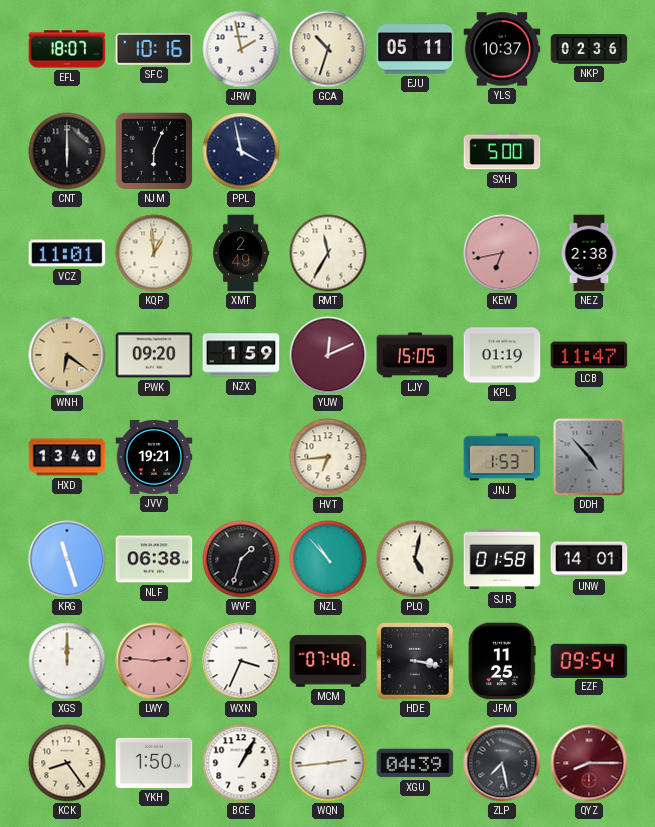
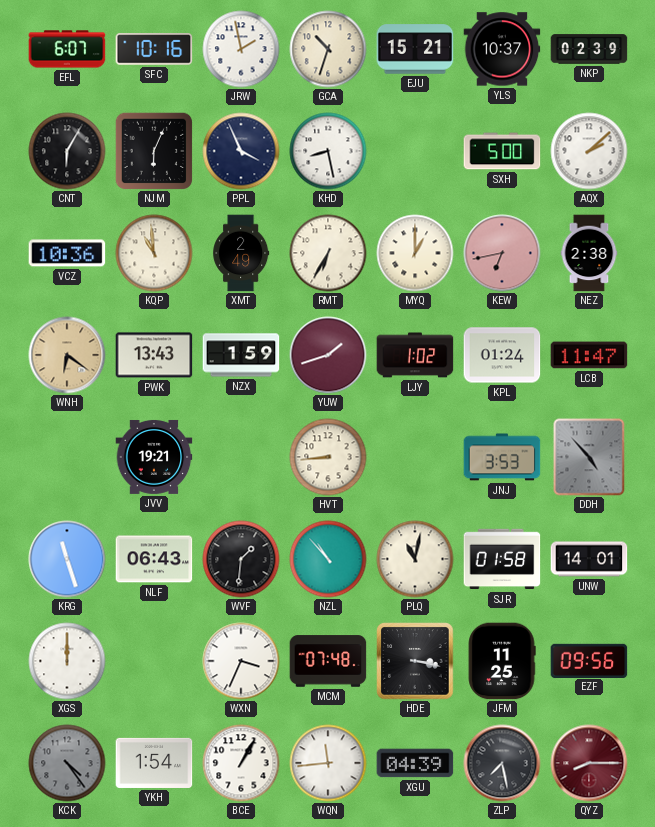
EFL: 18:07 -> 6:07
EJU: 05:11 -> 15:21
NKP: 02:36 -> 02:39
CNT: 6:00 -> 6:05
PPL: 3:58 -> 3:56
KHD: none -> 8:28
AQX: none -> 2:08
VCZ: 11:01 -> 10:36
KQP: 12:59 -> 10:59
RMT: 11:35 -> 6:35
MYQ: none -> 1:00
PWK: 09:20 -> 13:43
YUW: 12:11 -> 1:42
LJY: 15:05 -> 1:02
KPL: 01:19 -> 01:24
HXD: 13:40 -> none
HVT: 6:44 -> 8:44
JNJ: 1:53 -> 3:53
NLF: 06:38 -> 06:43
WVF: 1:33 -> 1:31
PLQ: 5:02 -> 11:02
LWY: 2:46 -> none
EZF: 09:54 -> 09:56
KCK: 8:24 -> 4:24
KCK dial: cream -> grey
YKH: 1:50 -> 1:54
WQN: 2:44 -> 11:44
